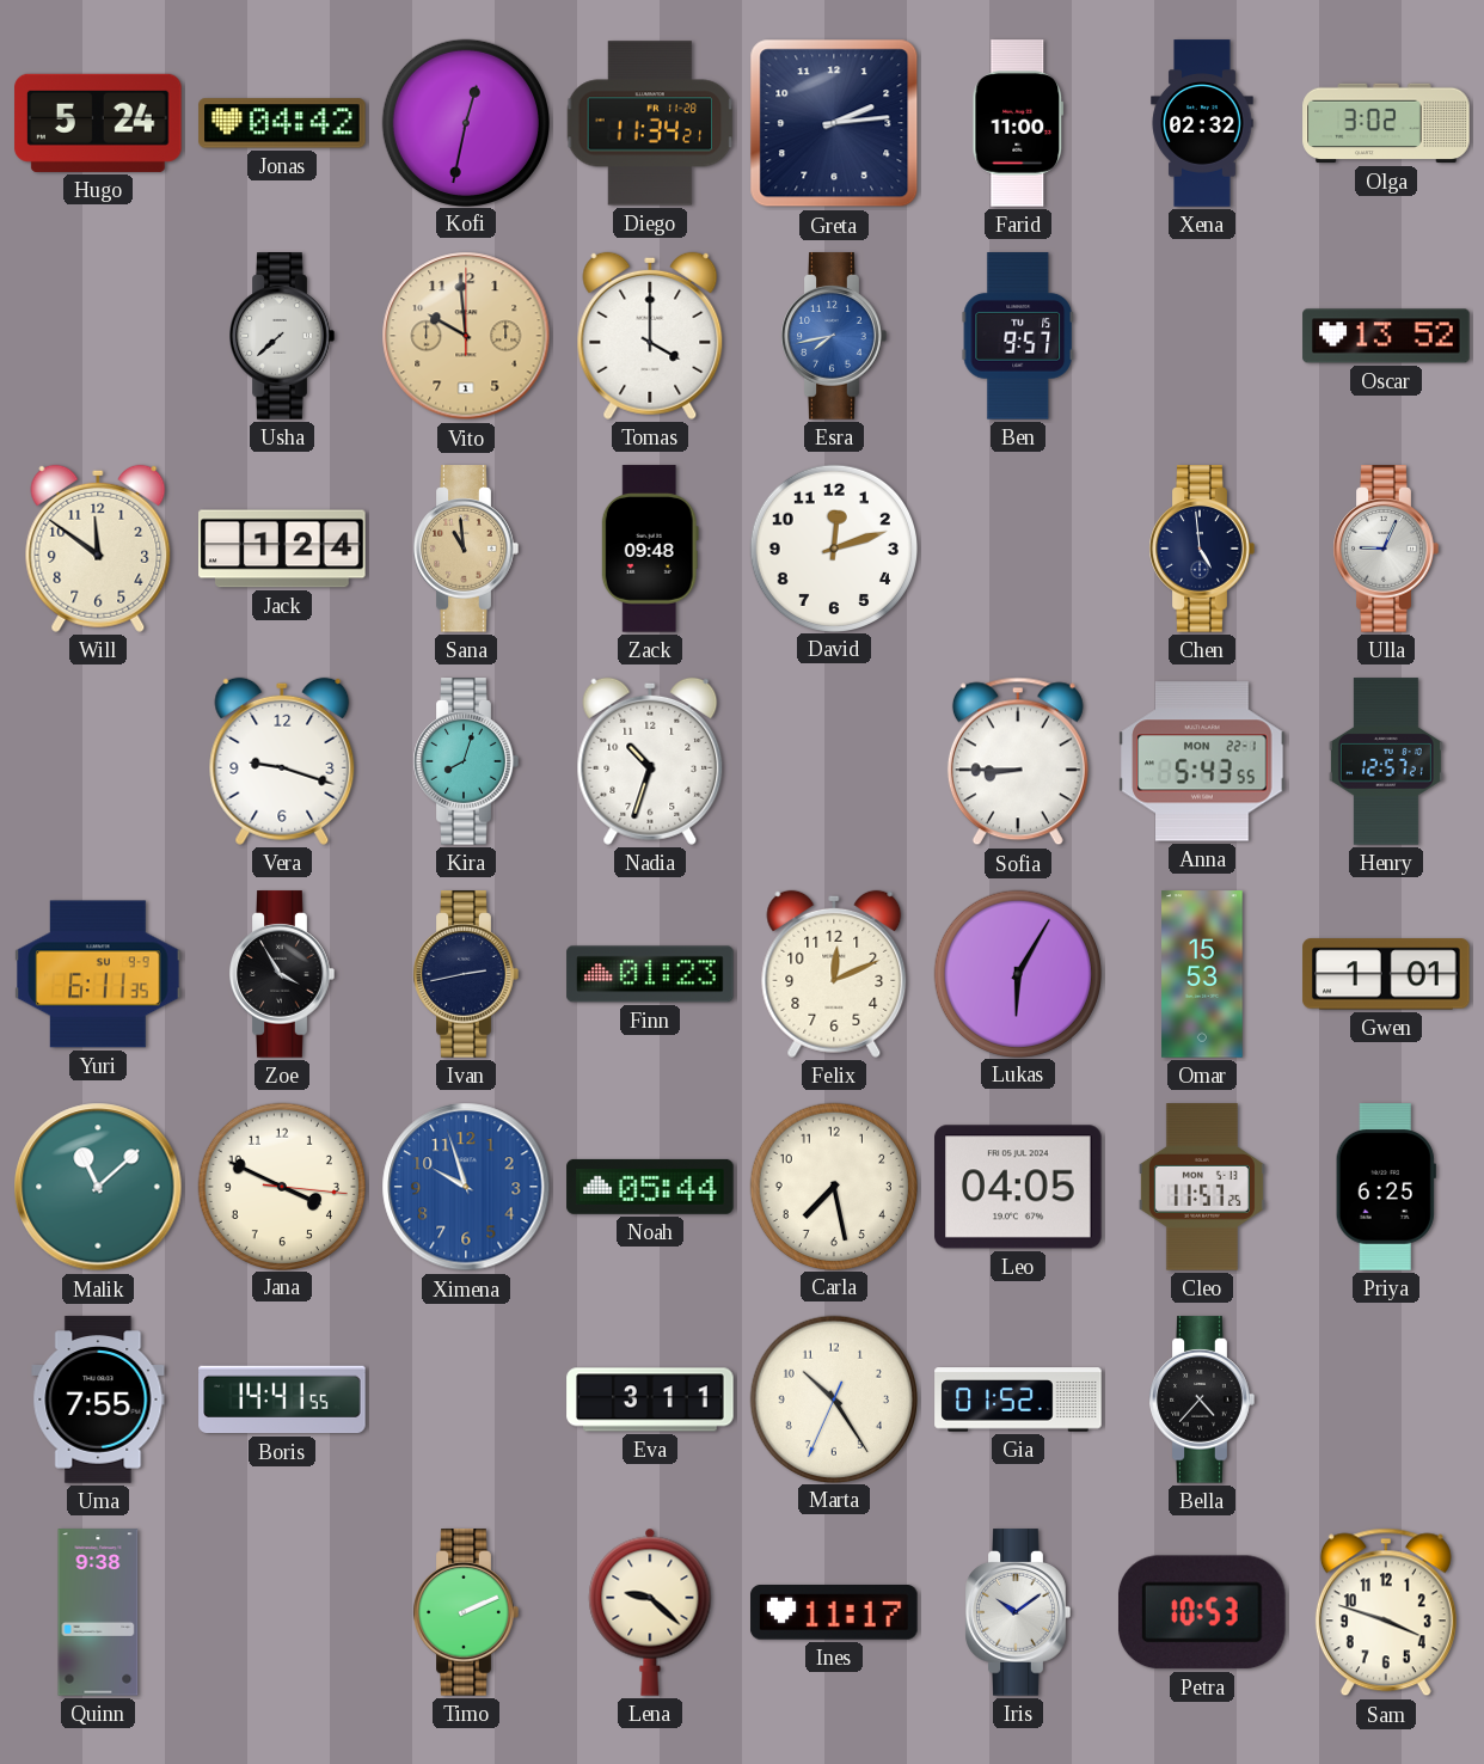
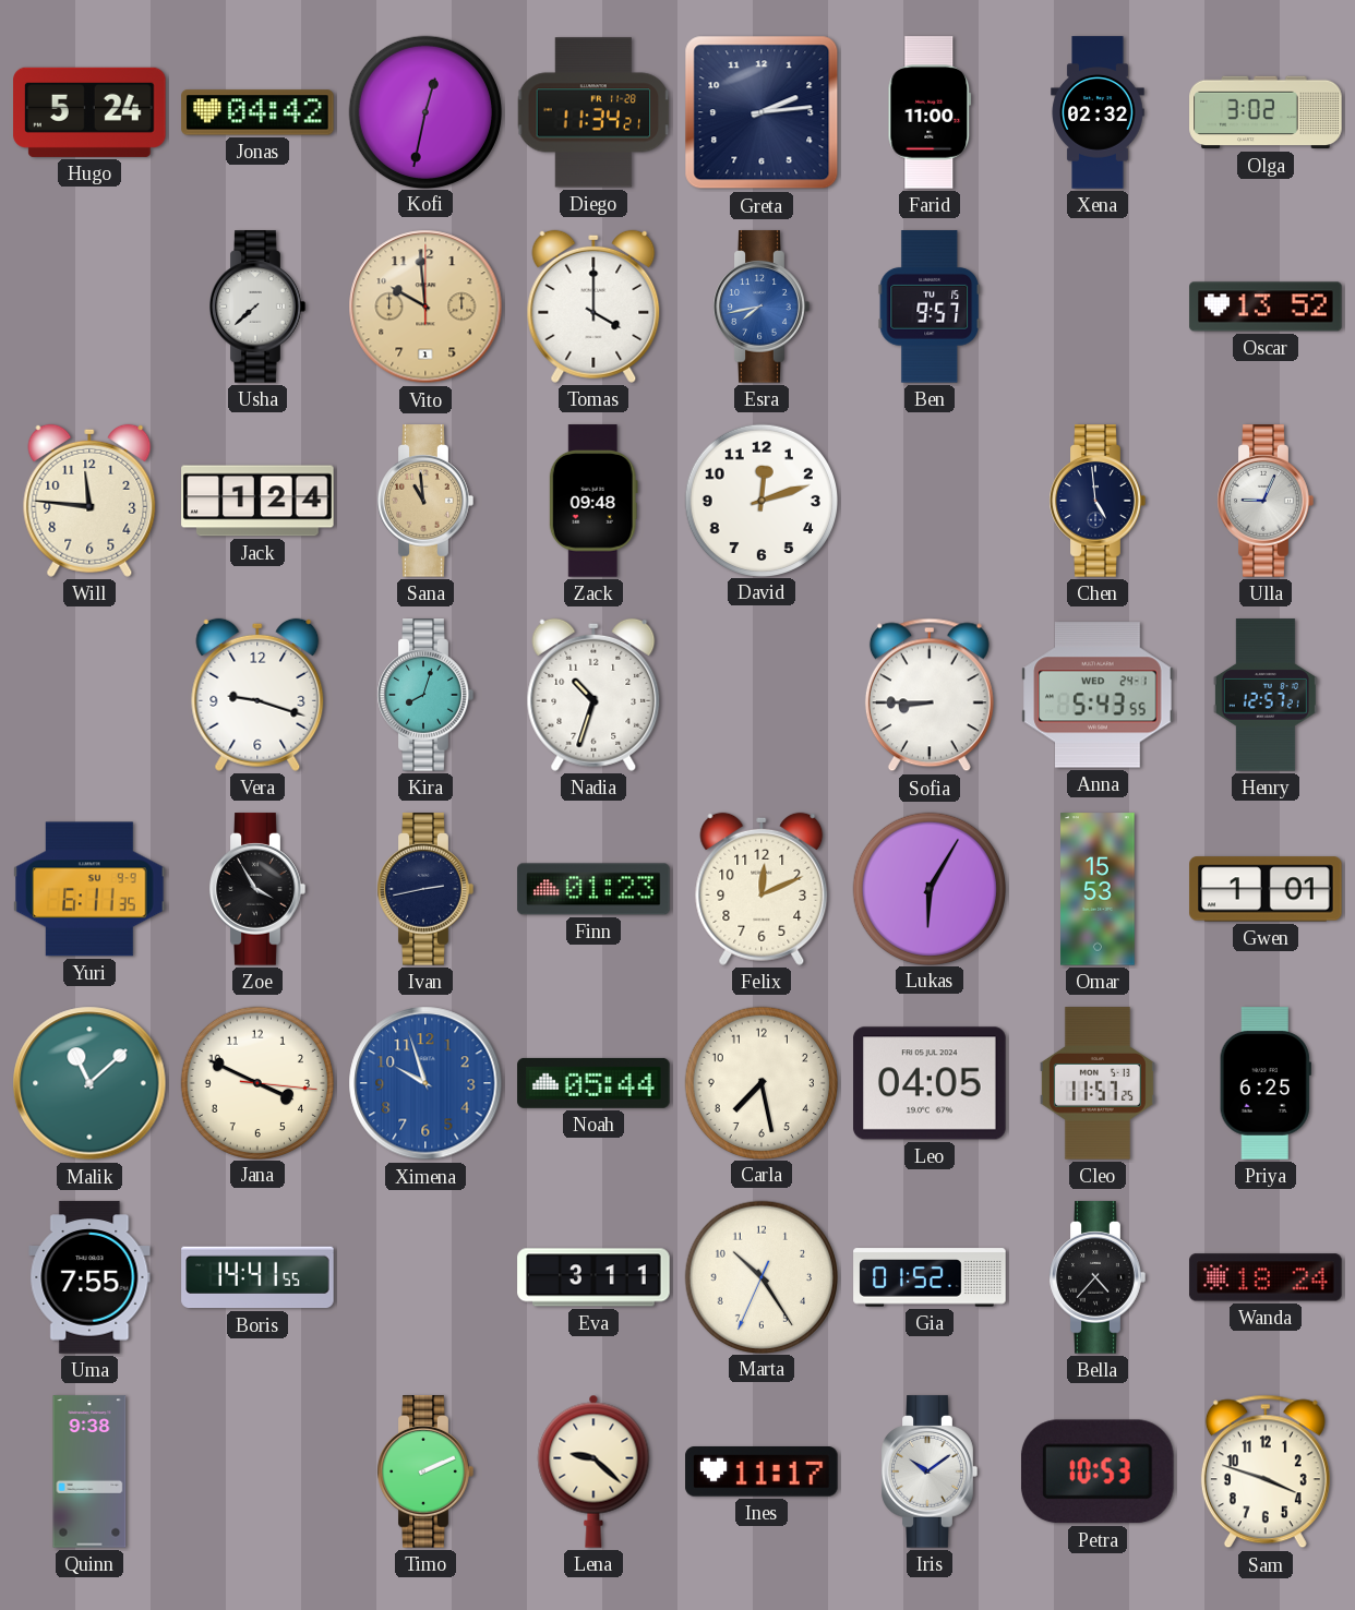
Will: 11:51 -> 11:46
Anna date: MON 22-1 -> WED 24-1
Wanda: none -> 18:24
